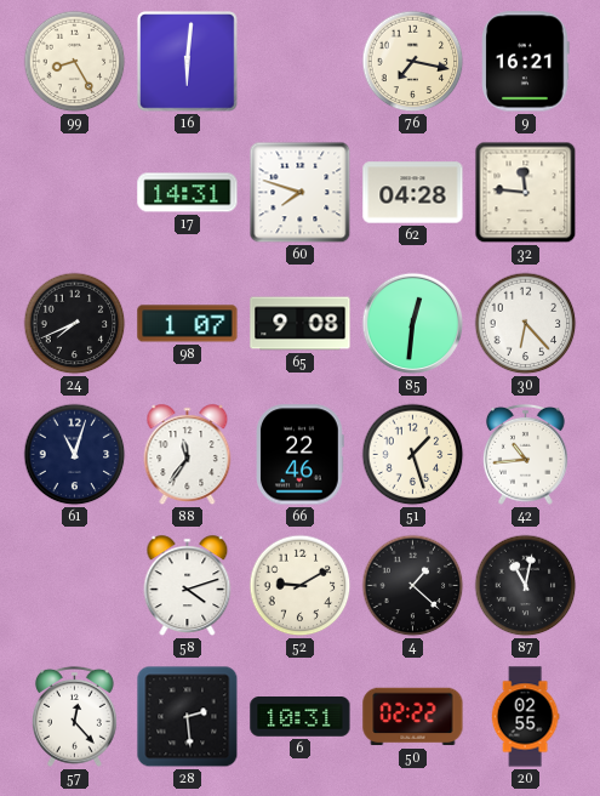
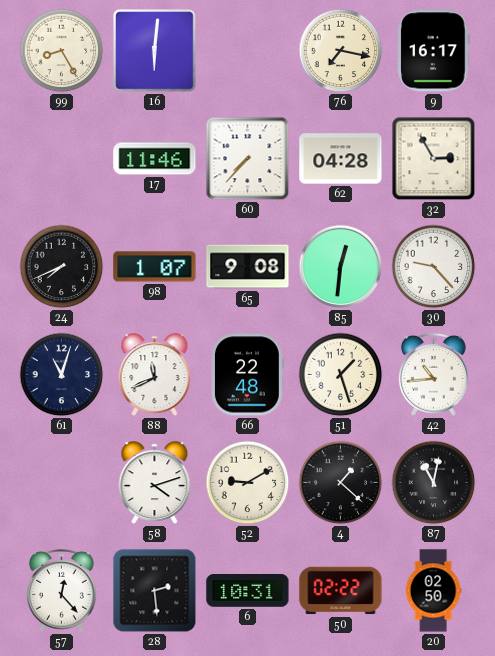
9: 16:21 -> 16:17
17: 14:31 -> 11:46
60: 7:48 -> 7:37
32: 11:46 -> 2:55
30: 6:23 -> 9:23
88: 11:36 -> 11:41
66: 22:46 -> 22:48
20: 02:55 -> 02:50
